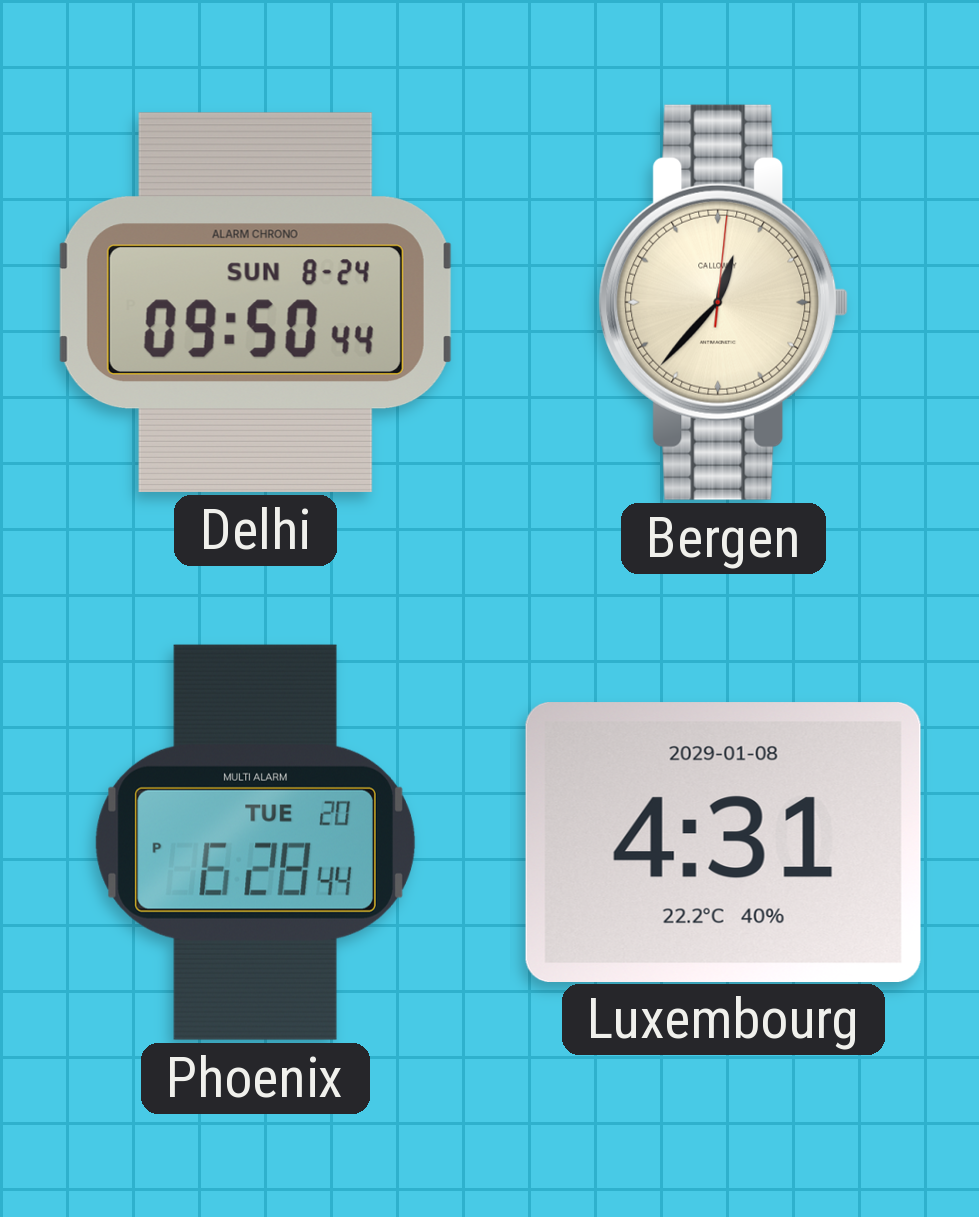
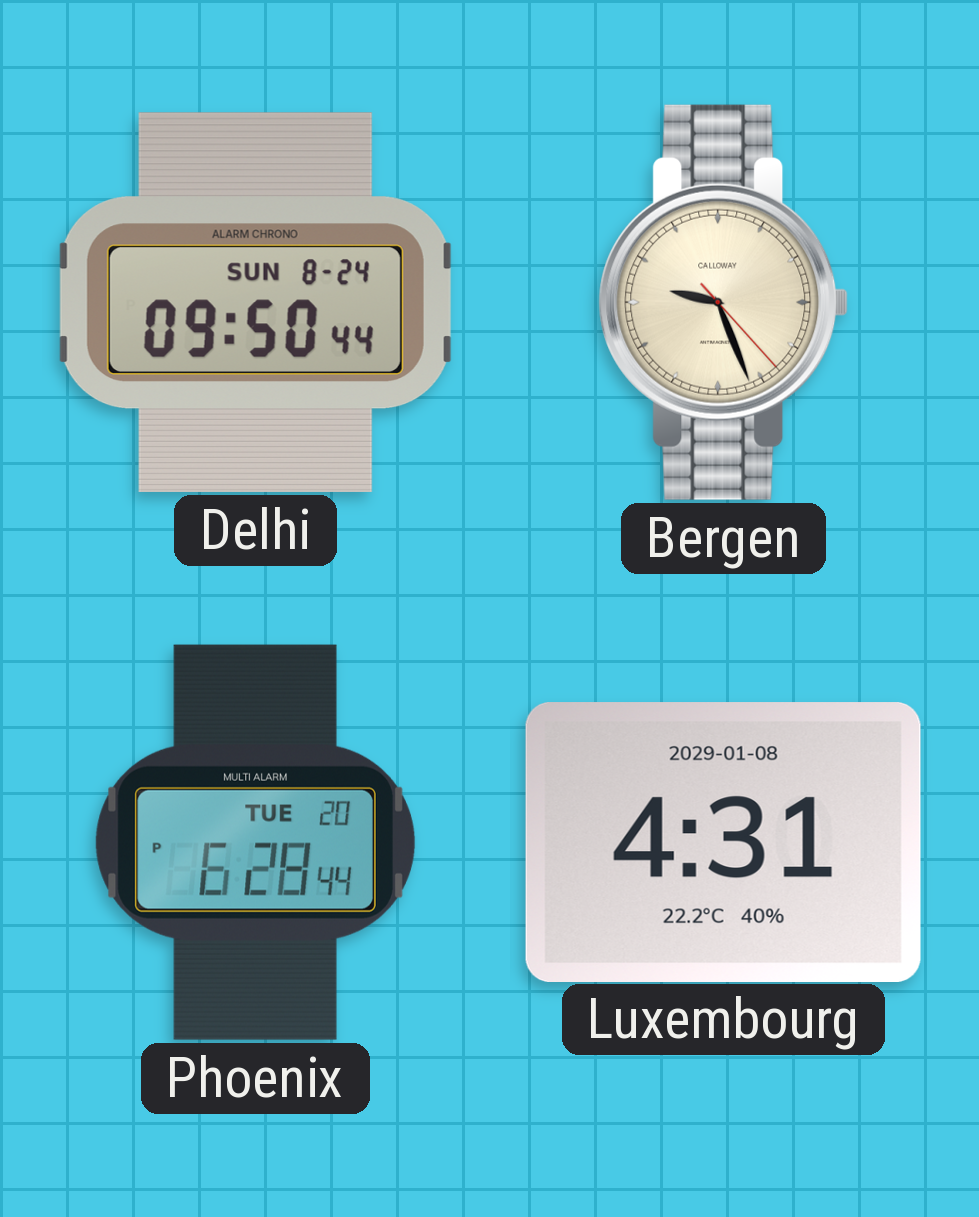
Bergen: 12:37 -> 9:26
